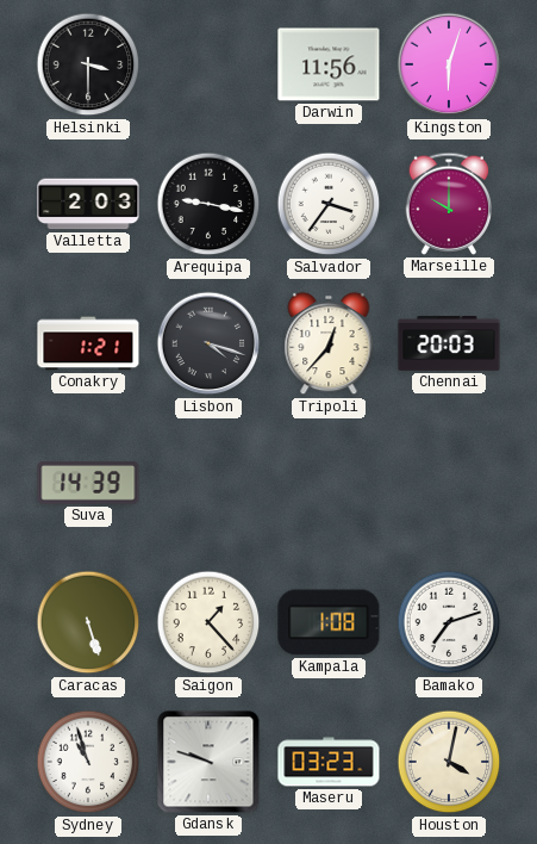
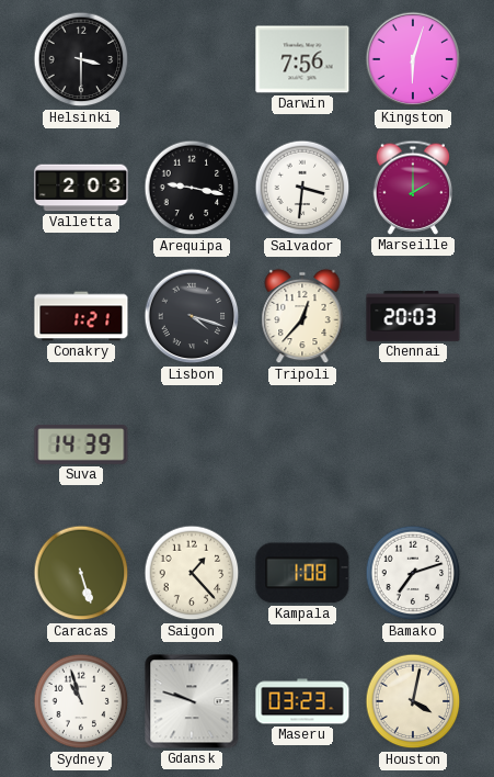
Darwin: 11:56 -> 7:56
Salvador: 3:36 -> 3:31
Marseille: 10:00 -> 2:00
